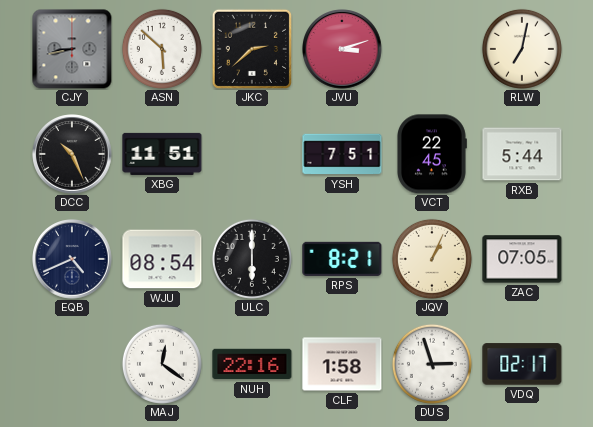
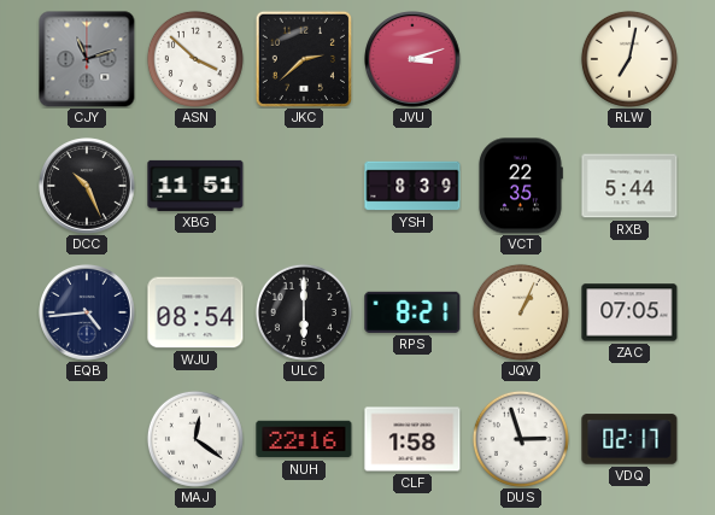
CJY: 8:43 -> 11:12
ASN: 5:52 -> 3:52
YSH: 7:51 -> 8:39
VCT: 22:45 -> 22:35
EQB: 4:41 -> 4:44
